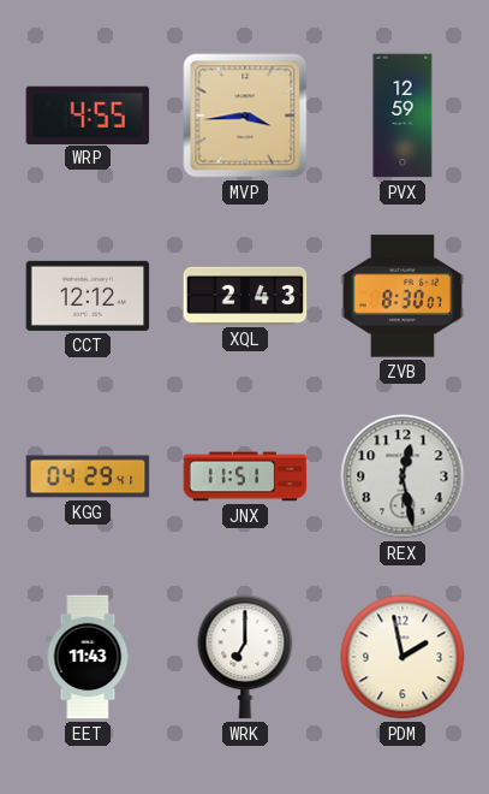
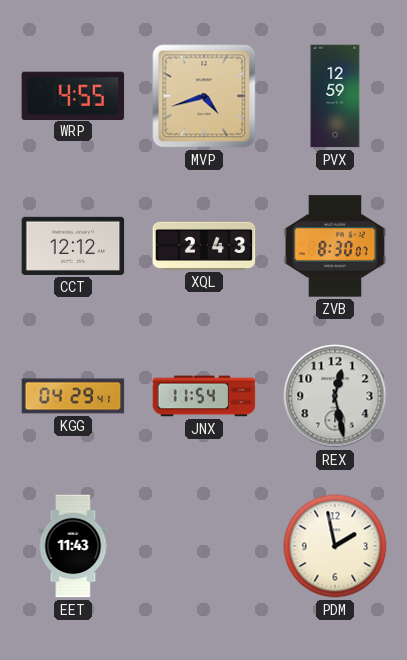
MVP: 3:44 -> 4:42
JNX: 11:51 -> 11:54
WRK: 7:00 -> none
